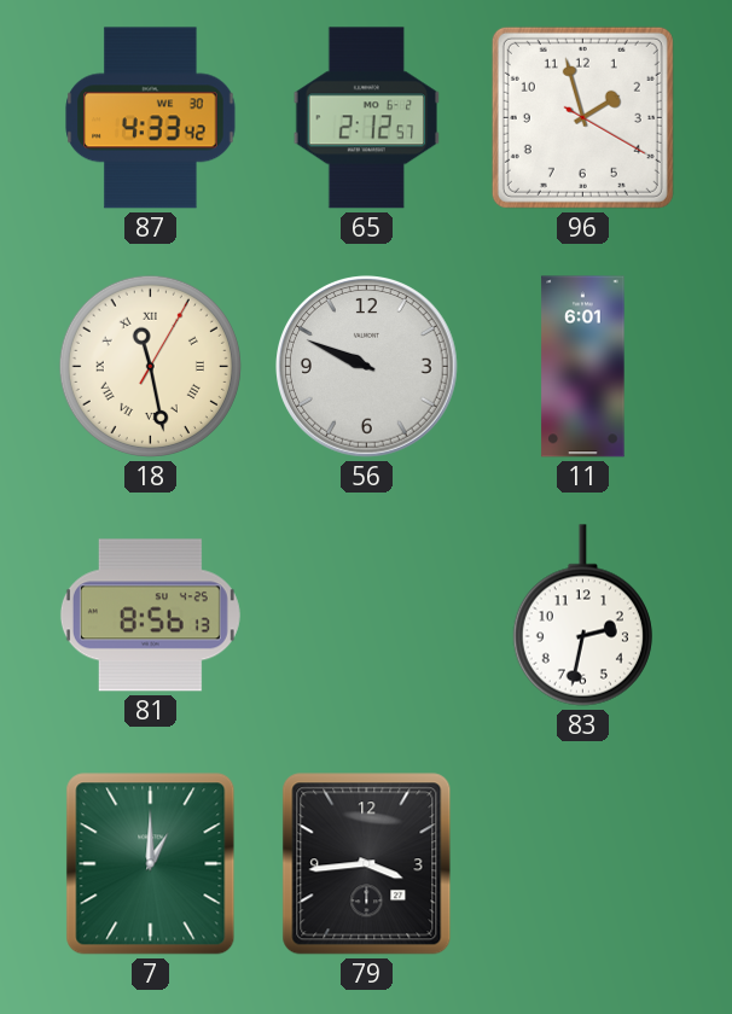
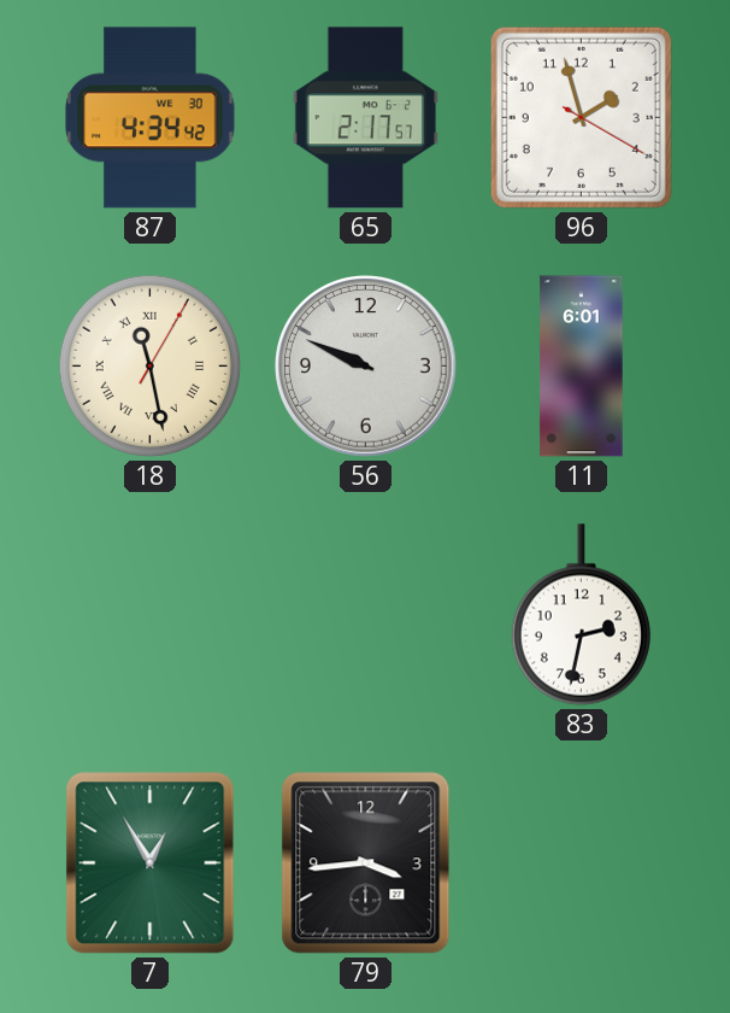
87: 4:33 -> 4:34
65: 2:12 -> 2:17
81: 8:56 -> none
7: 1:00 -> 12:55
